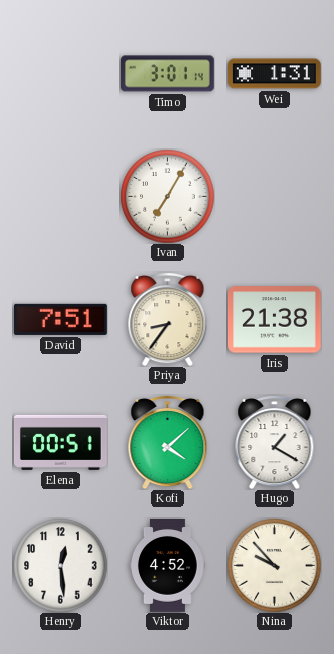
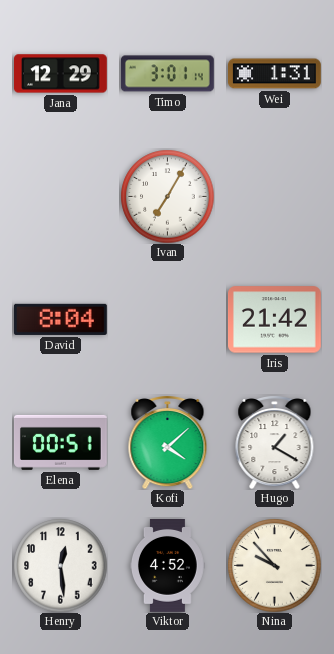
Jana: none -> 12:29
David: 7:51 -> 8:04
Priya: 8:36 -> none
Iris: 21:38 -> 21:42
